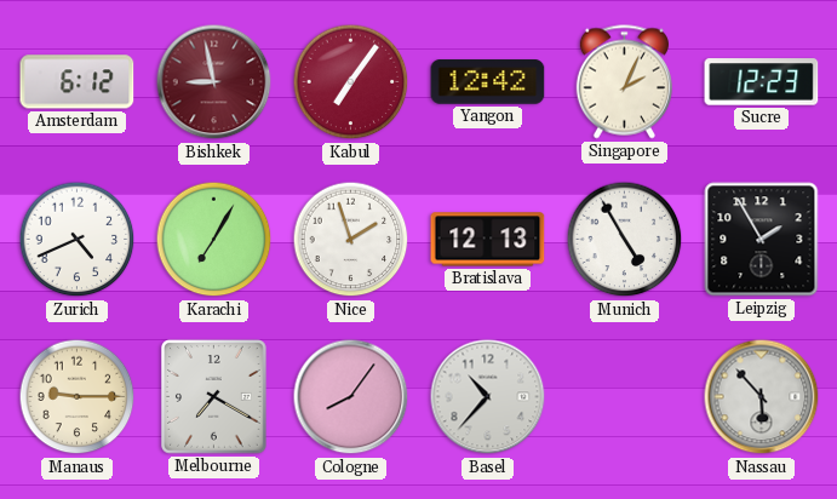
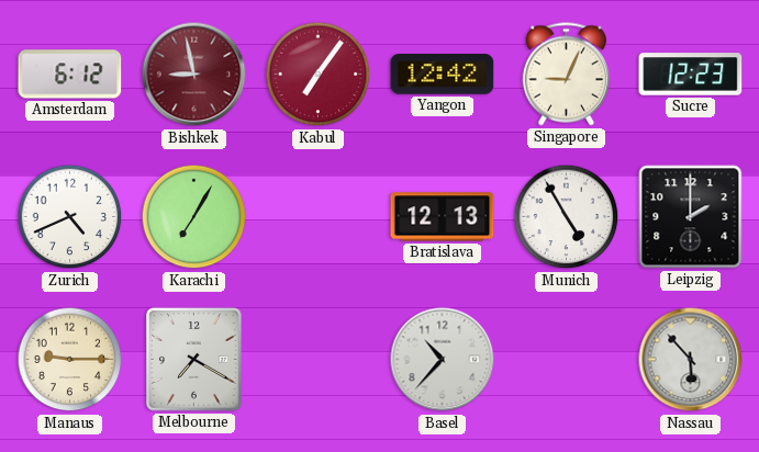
Singapore: 2:04 -> 9:04
Nice: 1:57 -> none
Leipzig: 1:55 -> 2:00
Cologne: 8:06 -> none
